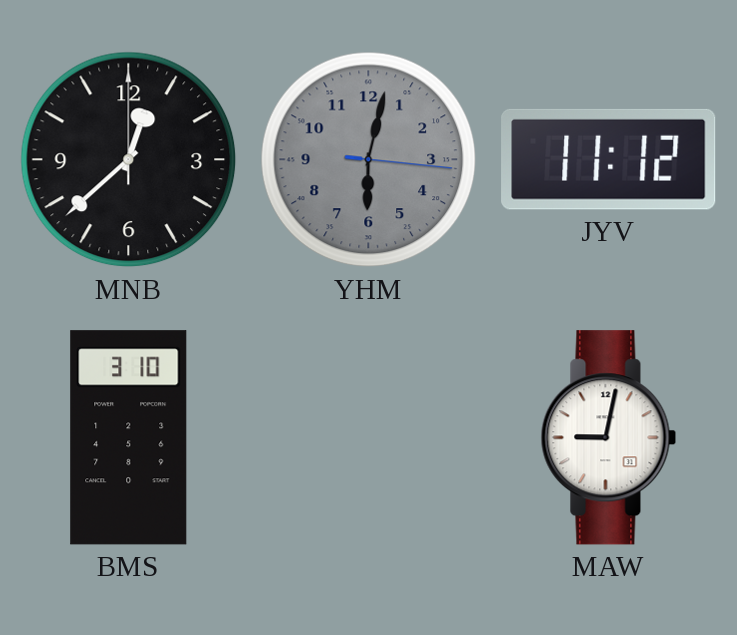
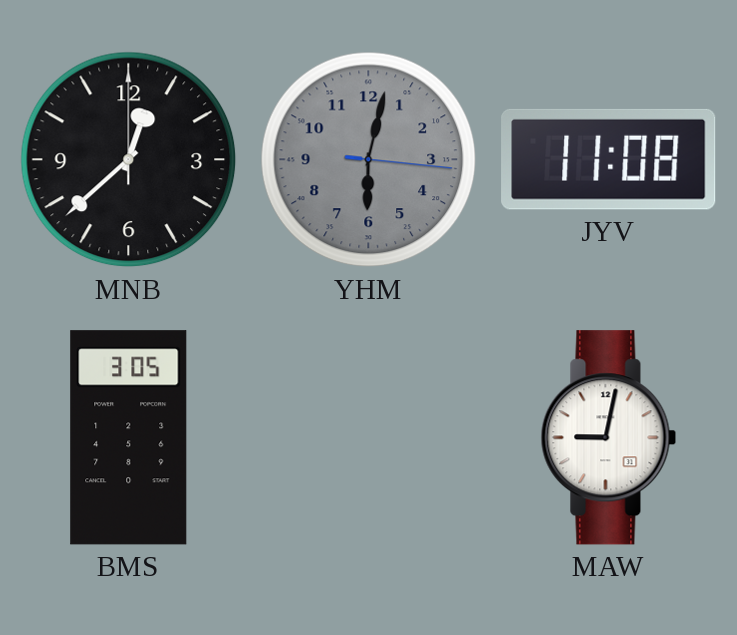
JYV: 11:12 -> 11:08
BMS: 3:10 -> 3:05
